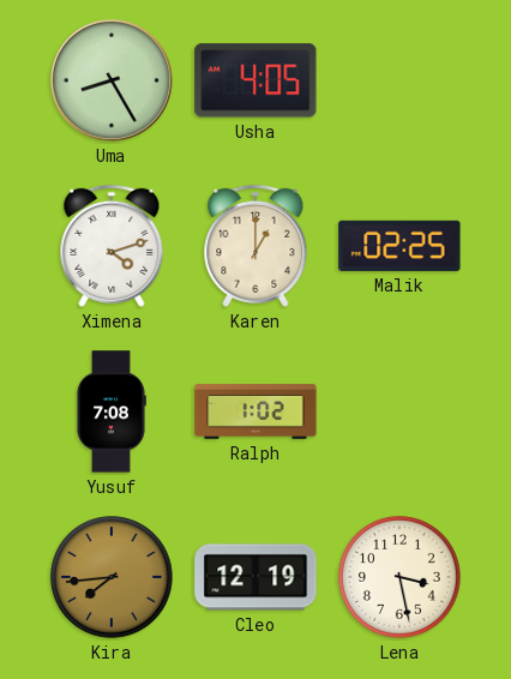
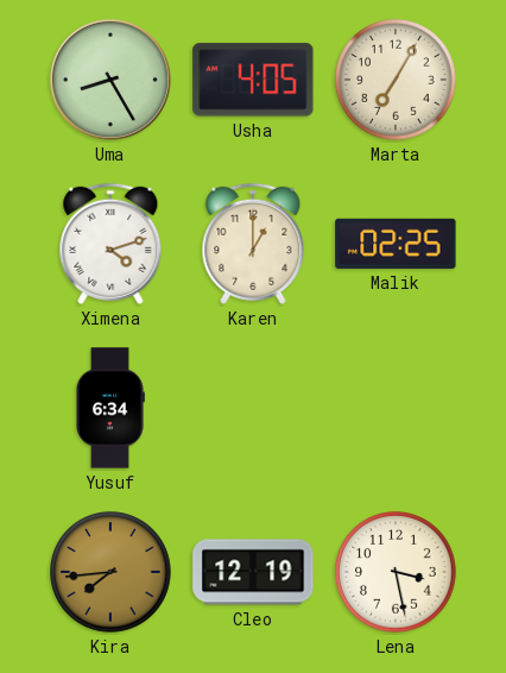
Marta: none -> 7:05
Yusuf: 7:08 -> 6:34
Ralph: 1:02 -> none
